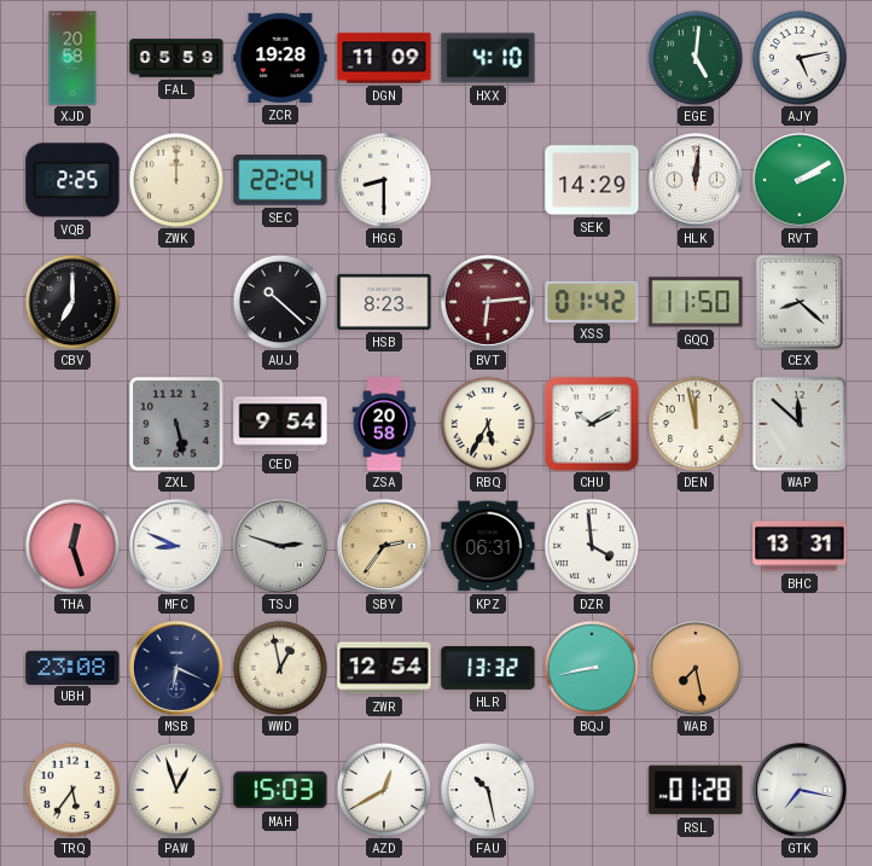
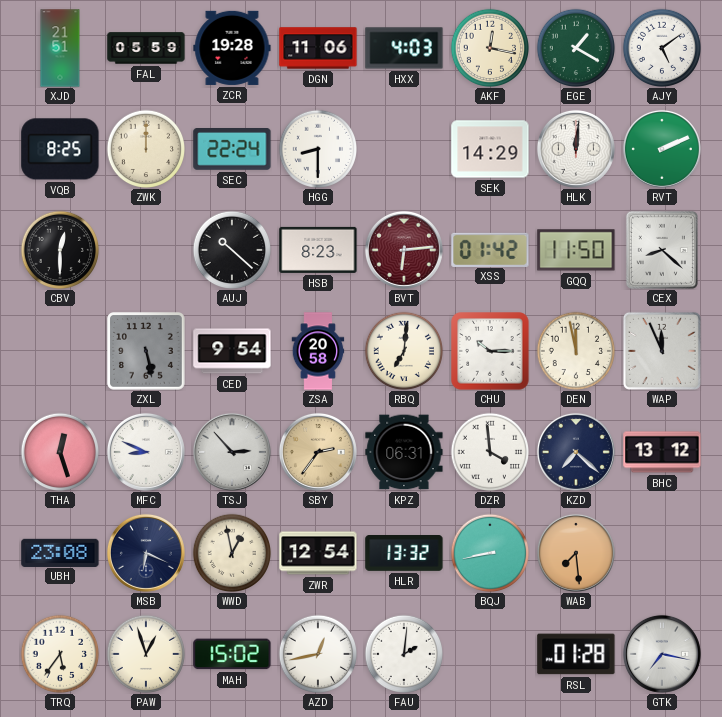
XJD: 20:58 -> 21:51
DGN: 11:09 -> 11:06
HXX: 4:10 -> 4:03
AKF: none -> 12:17
EGE: 5:01 -> 1:20
AJY: 5:13 -> 5:09
VQB: 2:25 -> 8:25
RVT: 2:10 -> 2:11
CBV: 7:00 -> 12:30
RBQ: 5:35 -> 7:01
CHU: 10:10 -> 10:15
WAP: 11:52 -> 11:56
TSJ: 2:48 -> 2:53
KZD: none -> 7:22
BHC: 13:31 -> 13:12
WAB: 7:28 -> 7:29
MAH: 15:03 -> 15:02
AZD: 12:40 -> 12:43
FAU: 10:28 -> 2:01
